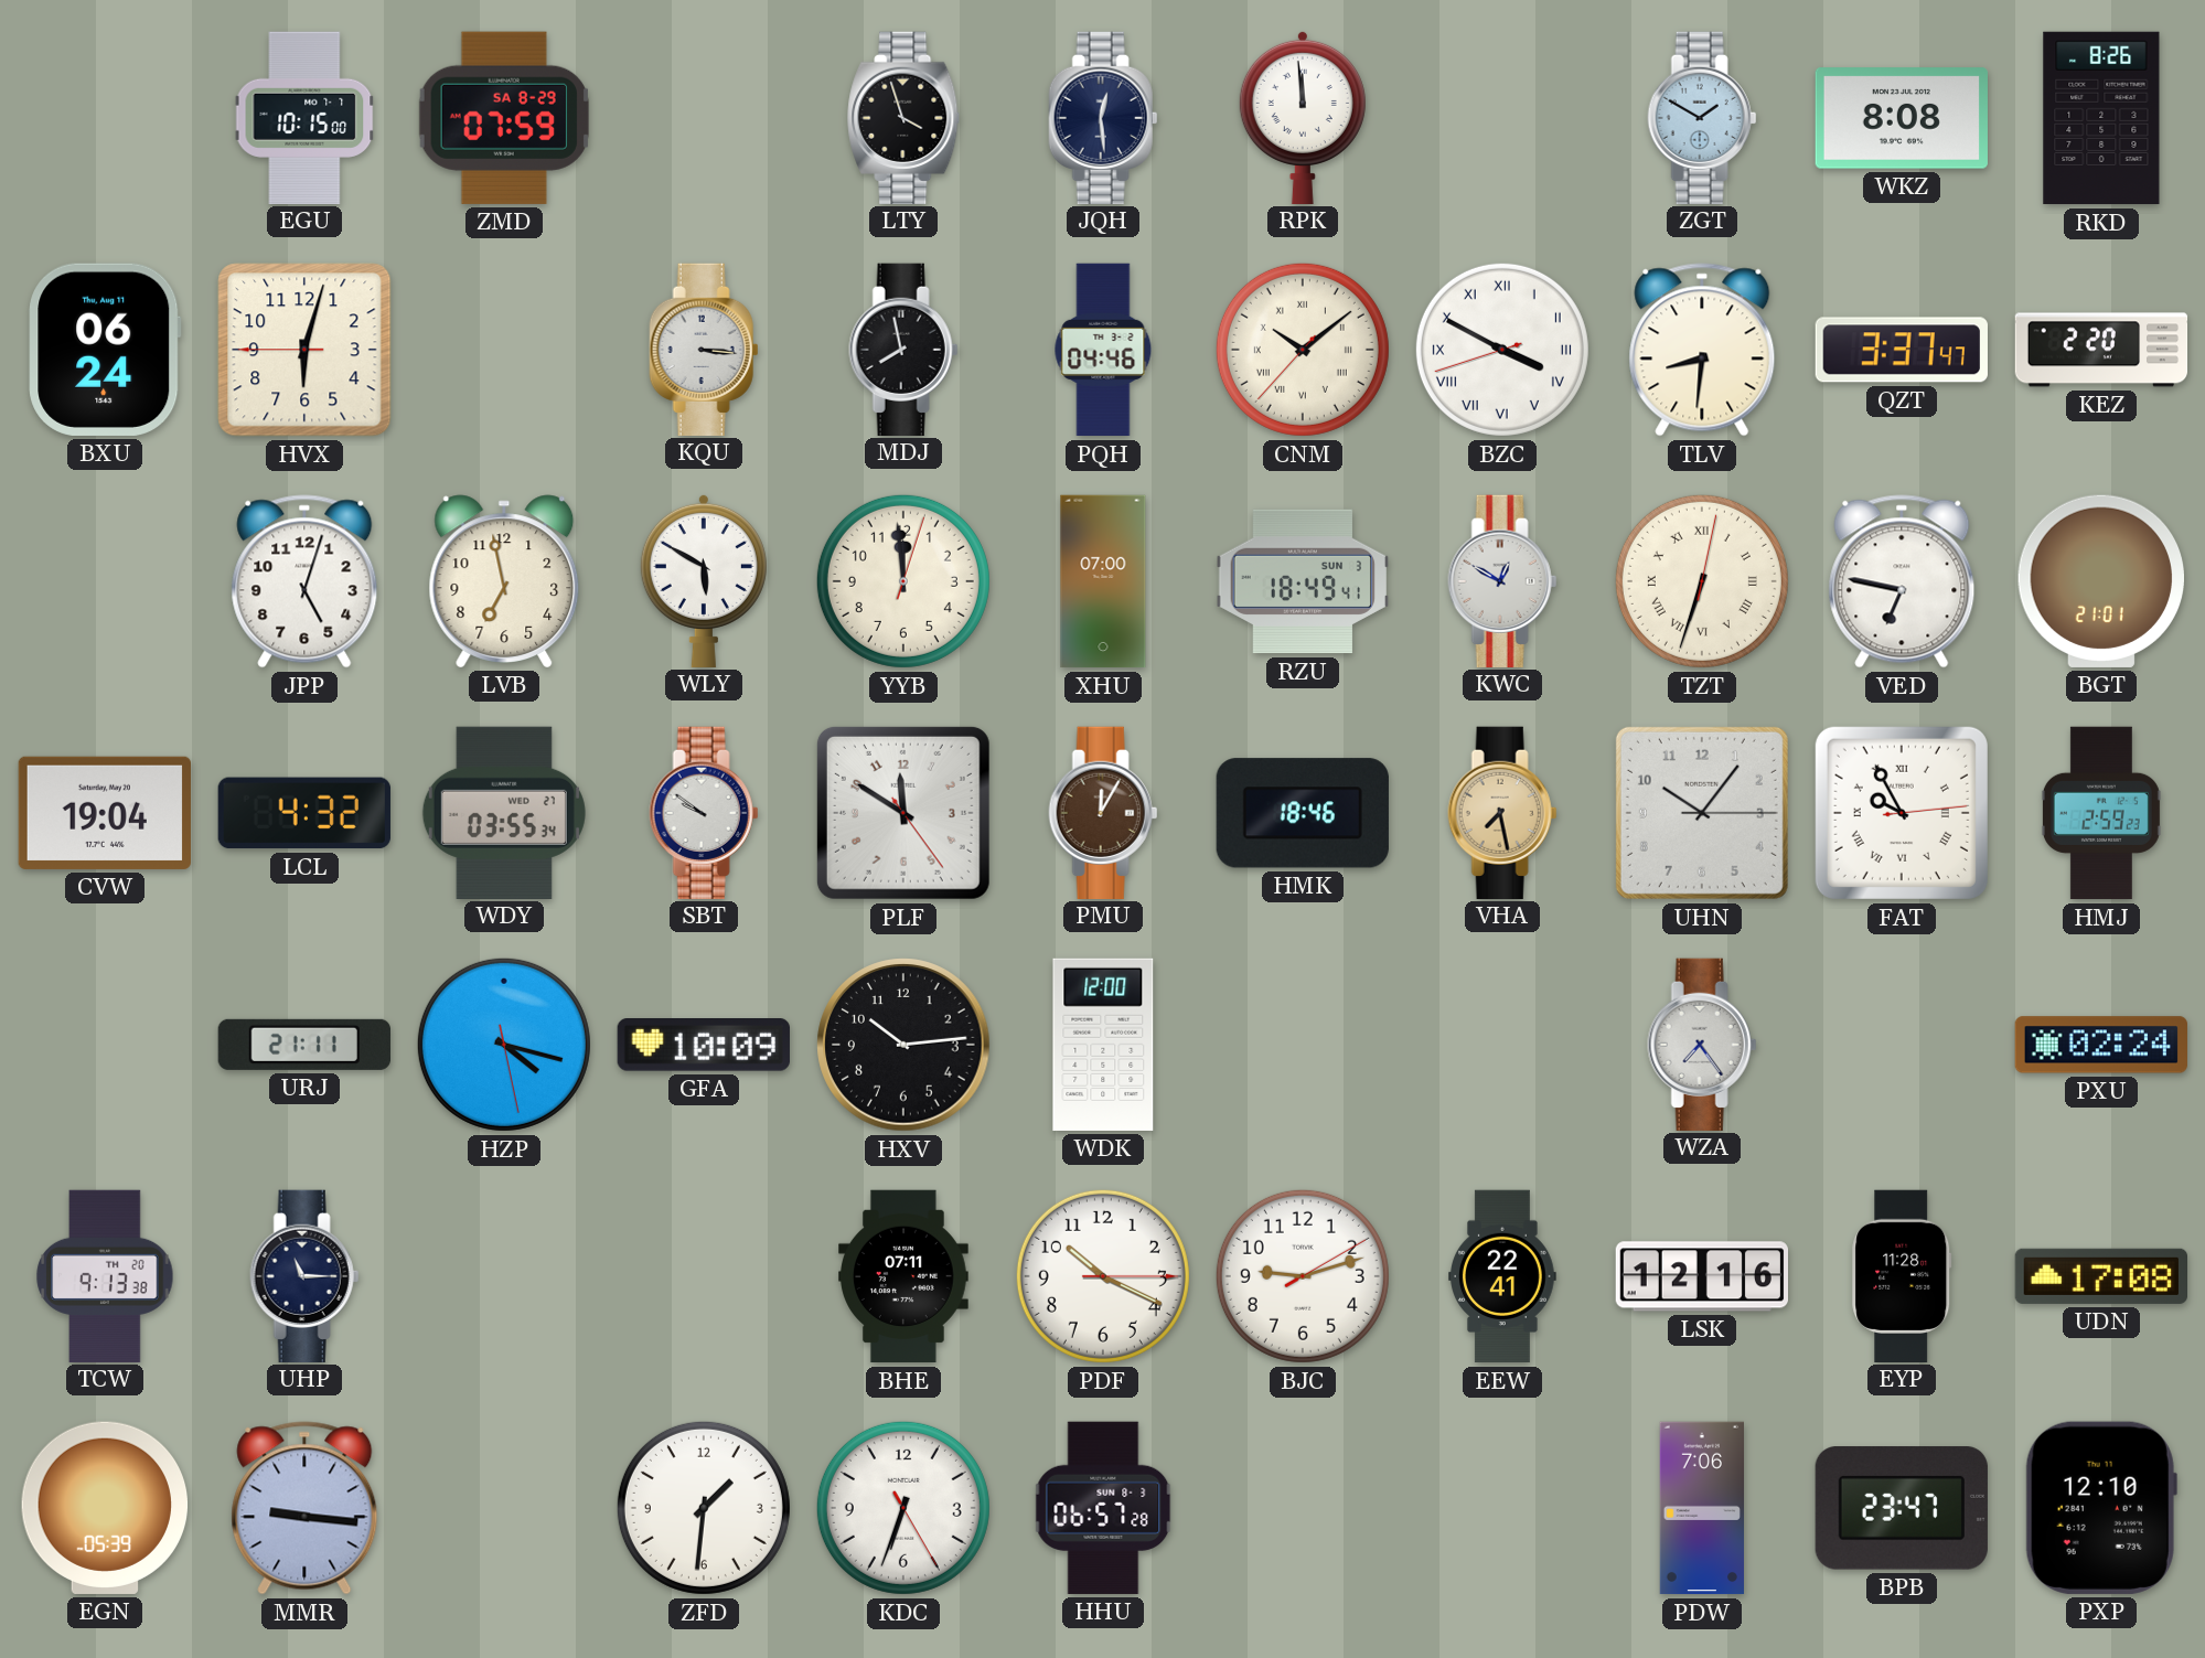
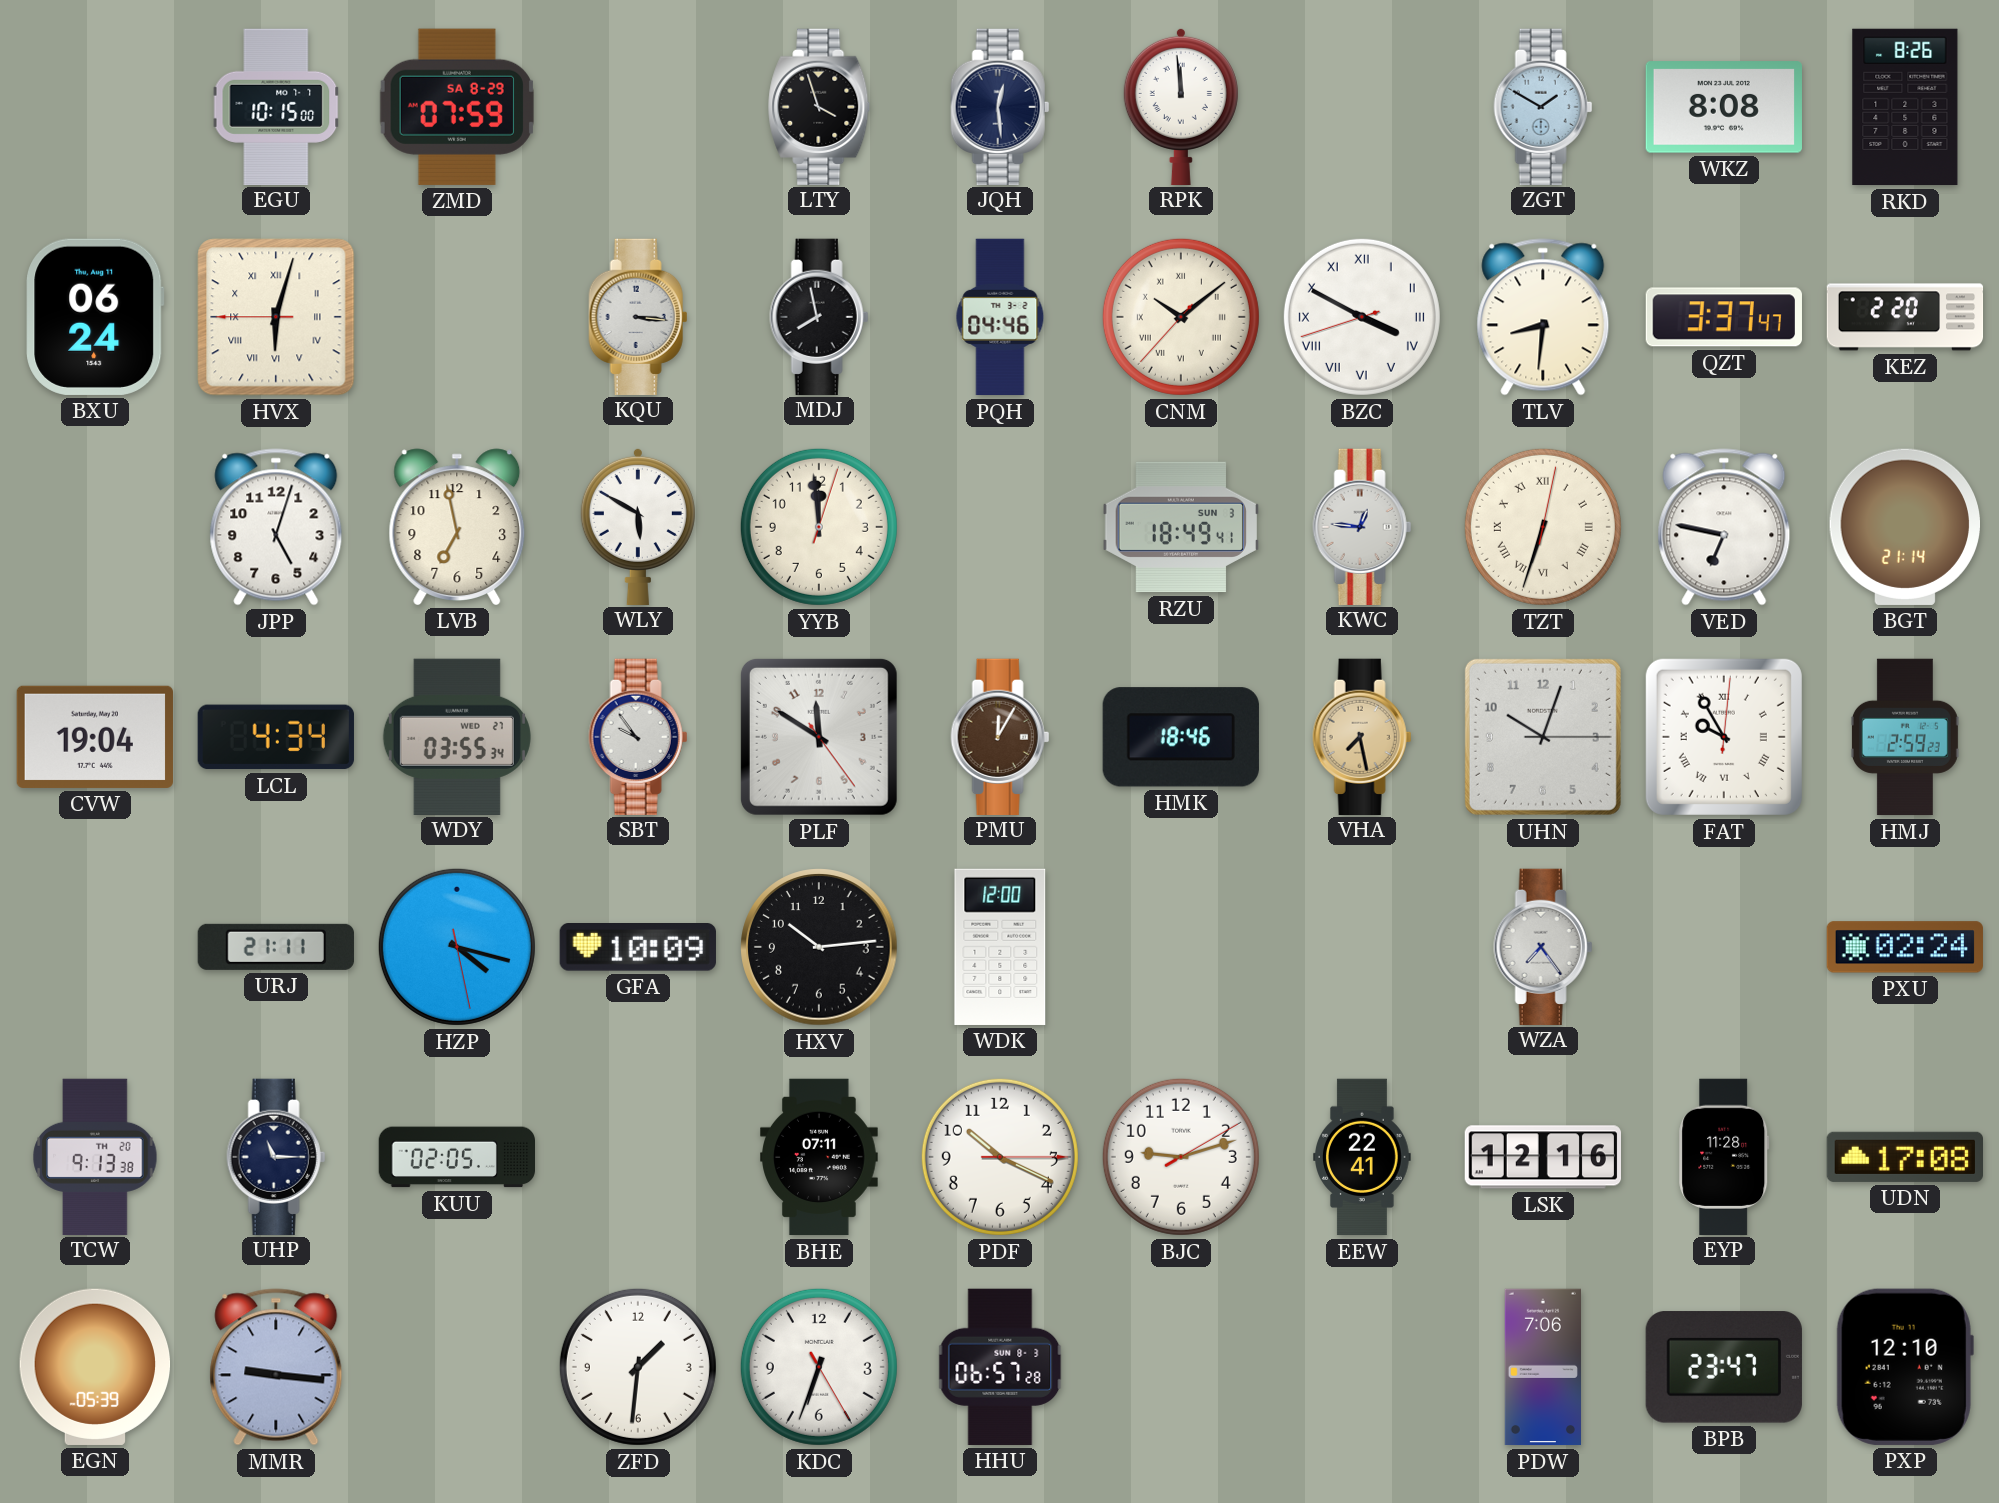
HVX numerals: Arabic -> Roman
XHU: 07:00 -> none
KWC: 12:50 -> 12:46
BGT: 21:01 -> 21:14
LCL: 4:32 -> 4:34
SBT: 9:51 -> 9:54
UHN: 10:06 -> 10:03
FAT: 9:55:14 -> 9:55:01
KUU: none -> 02:05
